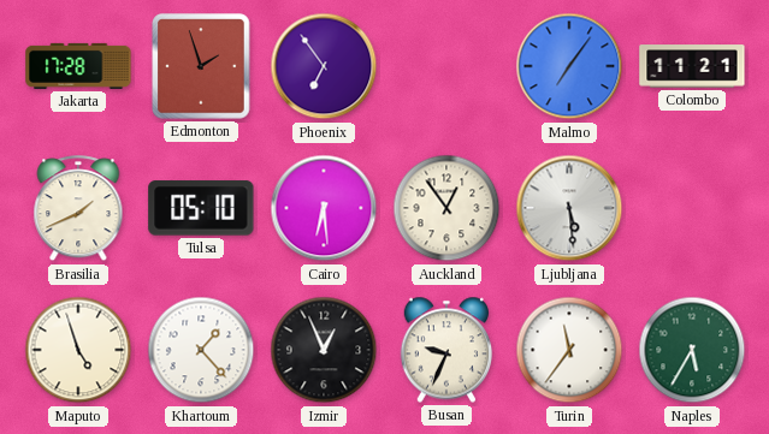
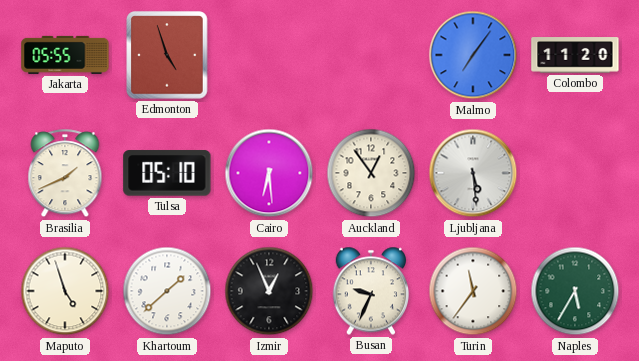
Jakarta: 17:28 -> 05:55
Edmonton: 1:57 -> 4:57
Phoenix: 6:54 -> none
Colombo: 11:21 -> 11:20
Khartoum: 1:23 -> 1:38
